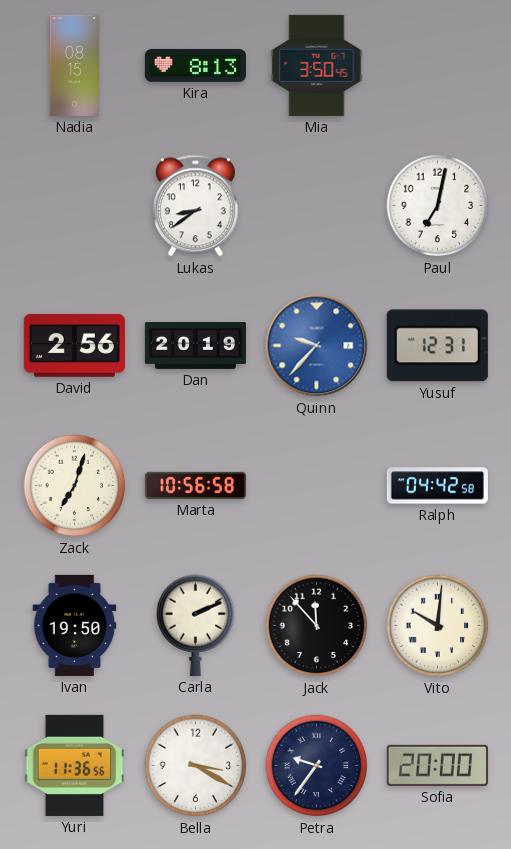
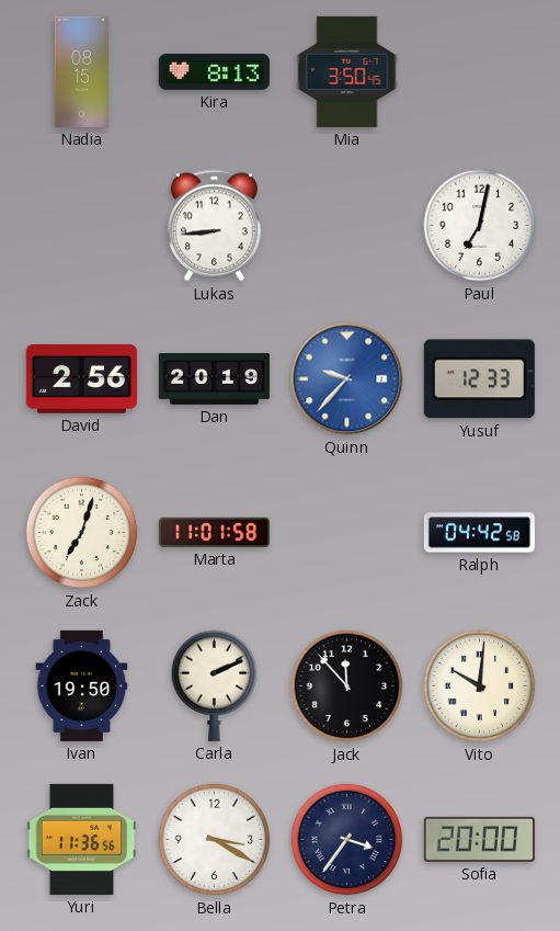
Lukas: 8:39 -> 8:44
Yusuf: 12:31 -> 12:33
Marta: 10:56 -> 11:01
Petra: 9:36 -> 3:36
